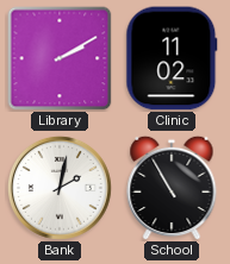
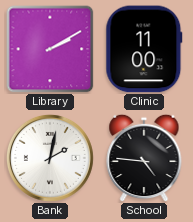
Clinic: 11:02 -> 11:00
School: 10:55 -> 4:46
